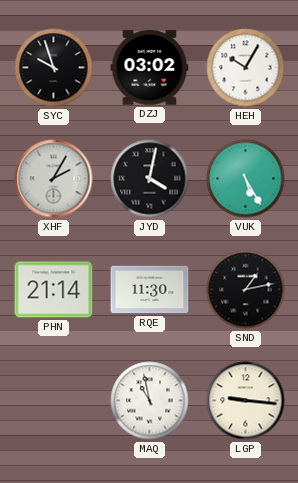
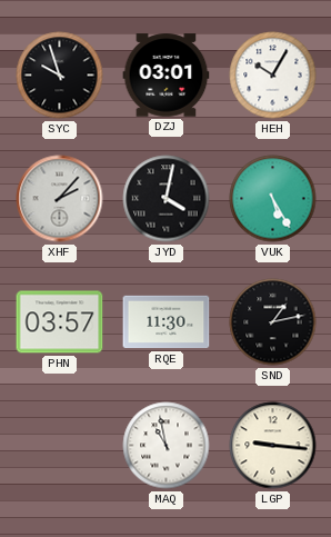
DZJ: 03:02 -> 03:01
XHF: 2:05 -> 2:07
PHN: 21:14 -> 03:57
